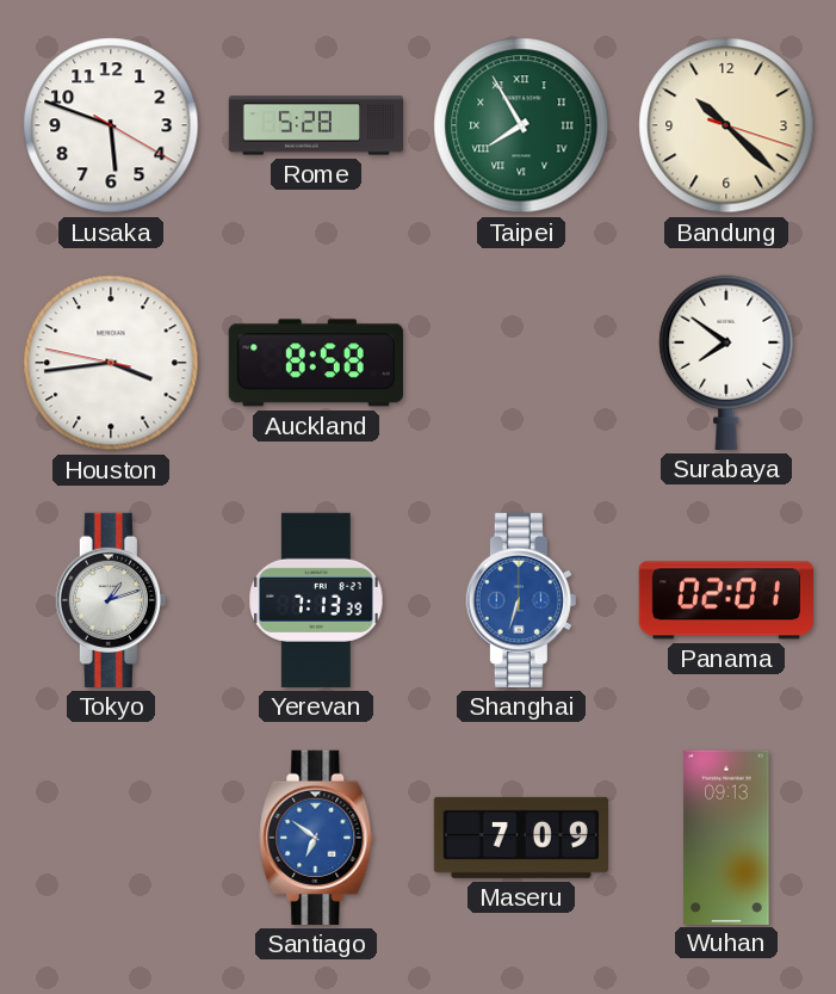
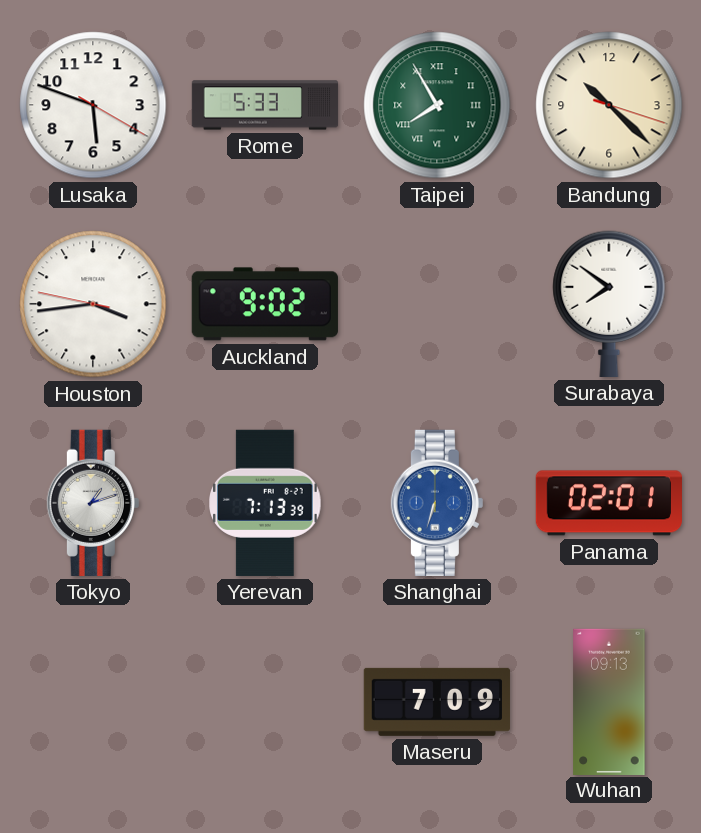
Rome: 5:28 -> 5:33
Auckland: 8:58 -> 9:02
Santiago: 6:51 -> none
